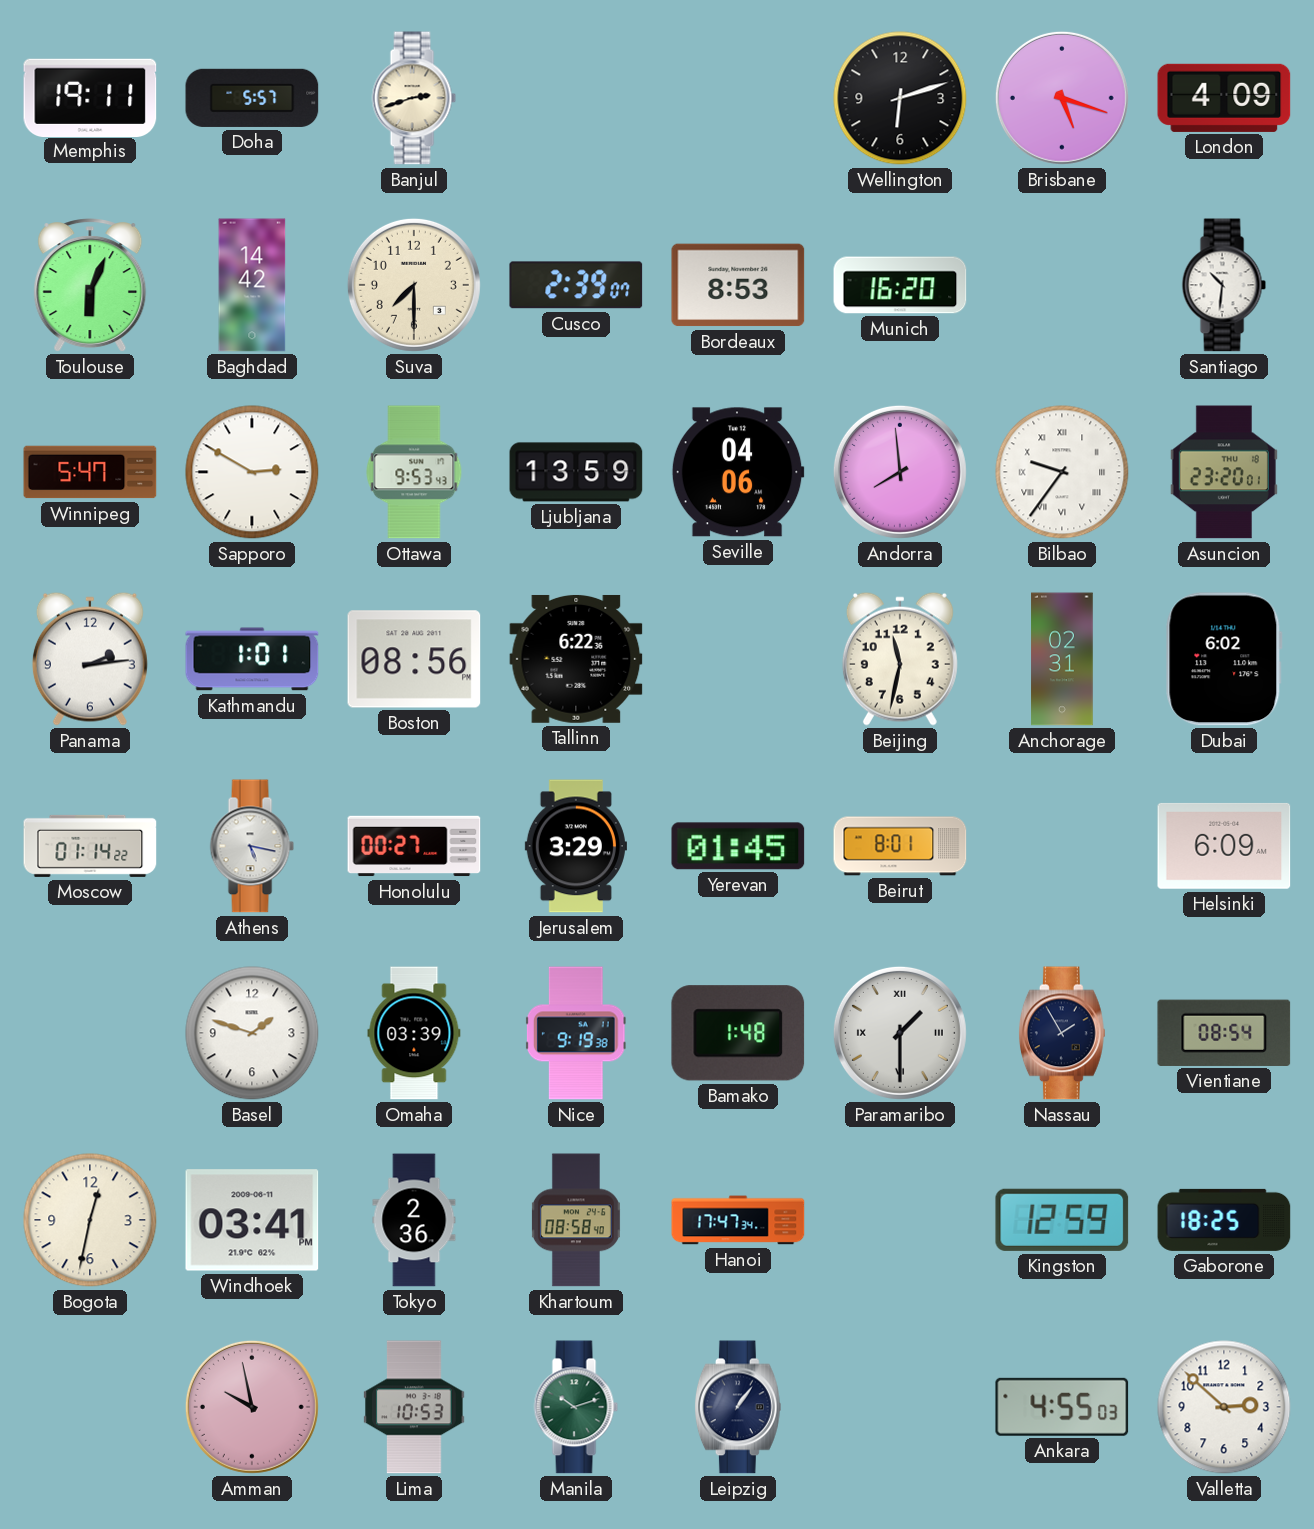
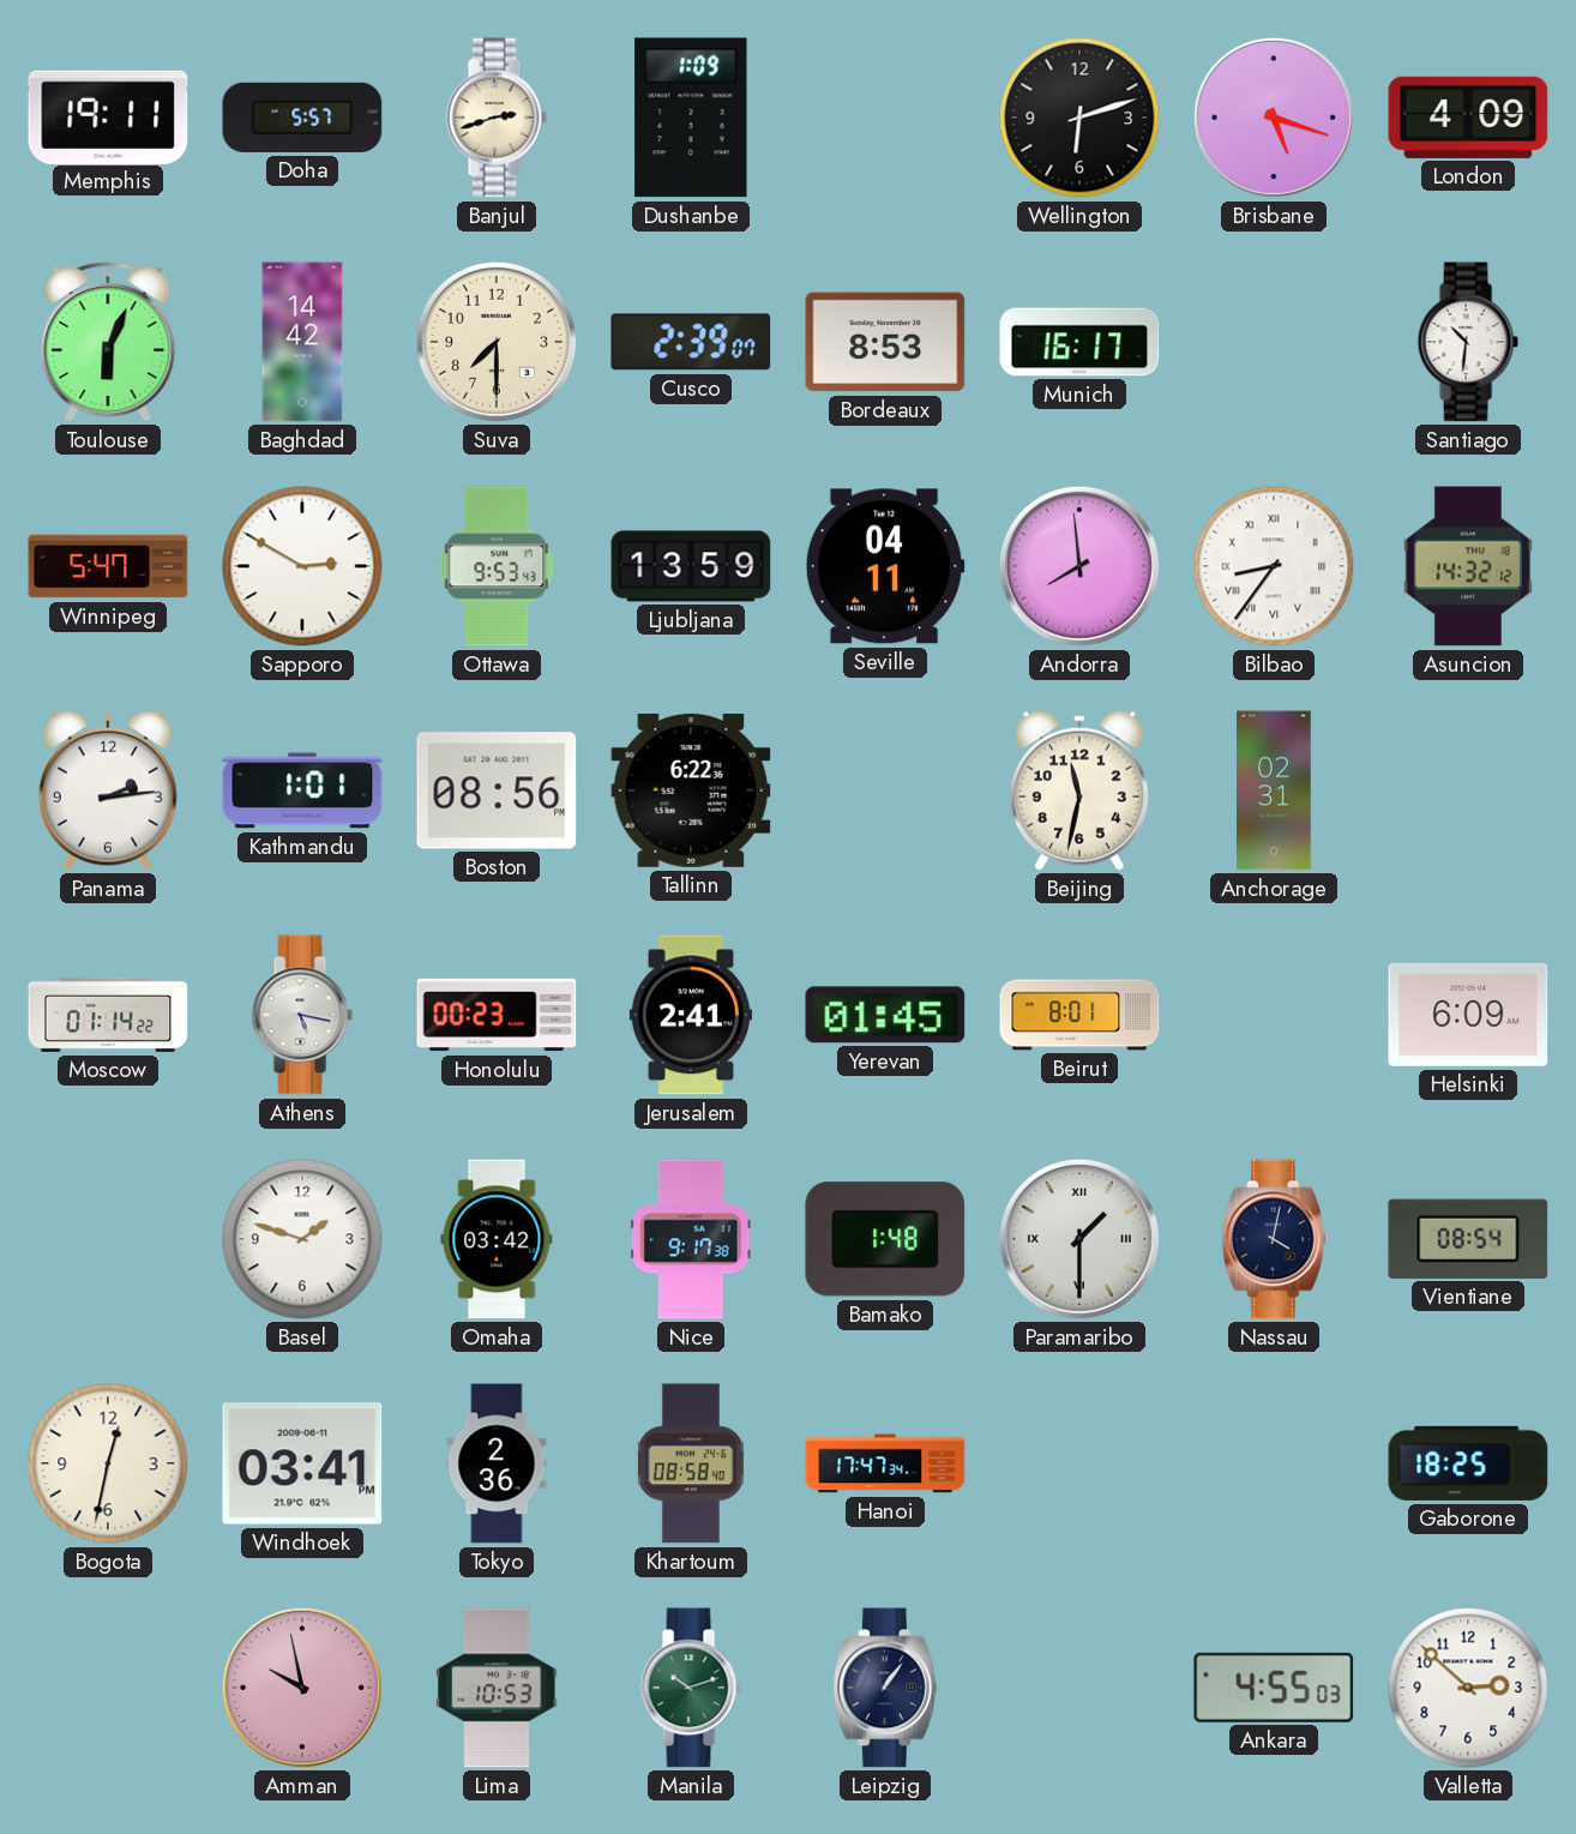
Dushanbe: none -> 1:09
Munich: 16:20 -> 16:17
Seville: 04:06 -> 04:11
Bilbao: 9:36 -> 8:36
Asuncion: 23:20 -> 14:32
Dubai: 6:02 -> none
Honolulu: 00:27 -> 00:23
Jerusalem: 3:29 -> 2:41
Omaha: 03:39 -> 03:42
Nice: 9:19 -> 9:17
Nassau: 1:55 -> 4:02
Kingston: 12:59 -> none
